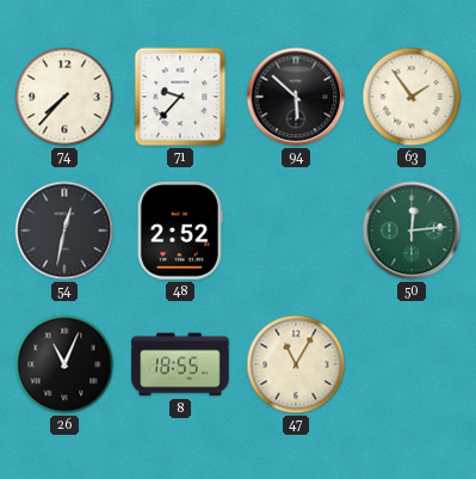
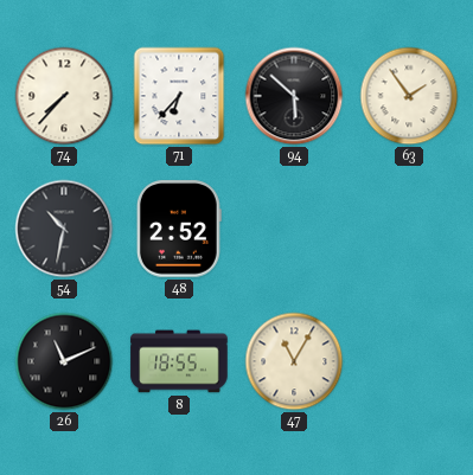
71: 9:37 -> 6:37
54: 12:32 -> 10:32
50: 12:14 -> none
26: 11:04 -> 11:11
